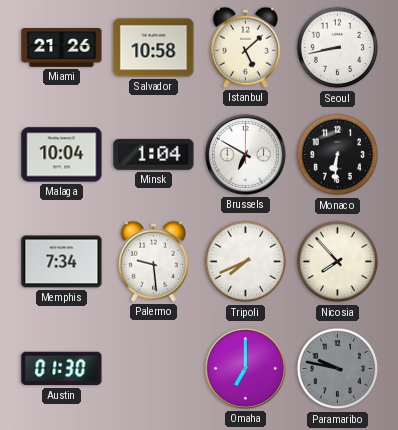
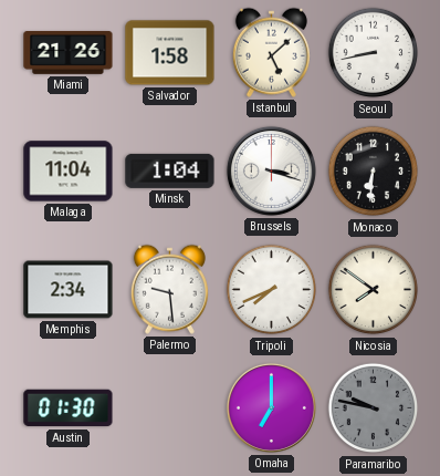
Salvador: 10:58 -> 1:58
Malaga: 10:04 -> 11:04
Brussels: 6:50 -> 3:18
Memphis: 7:34 -> 2:34
Nicosia: 7:53 -> 7:51
